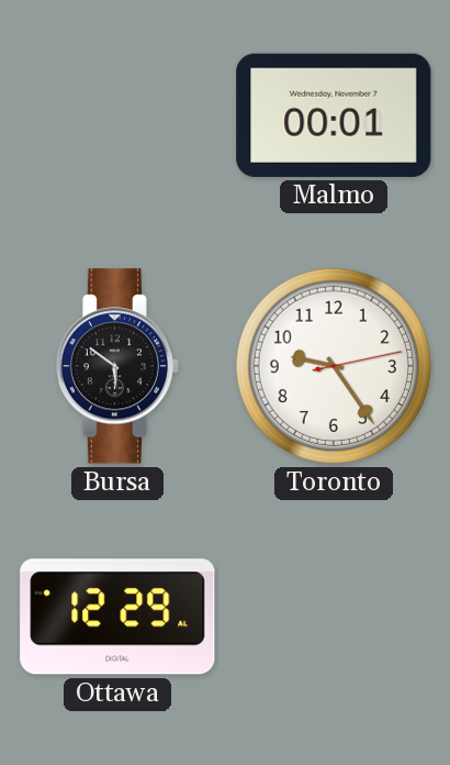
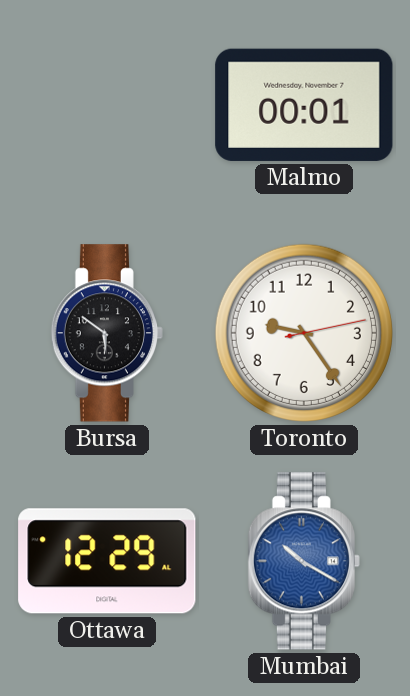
Mumbai: none -> 10:20
